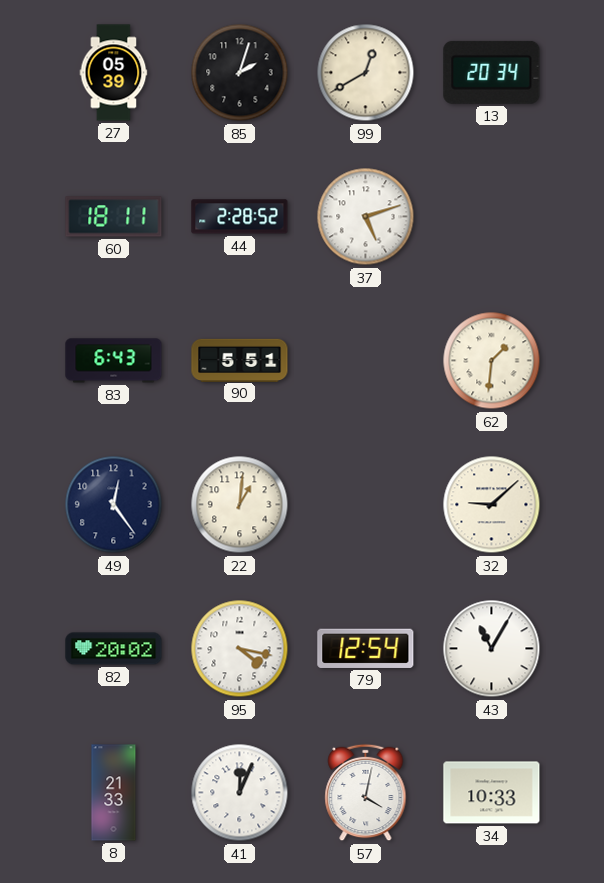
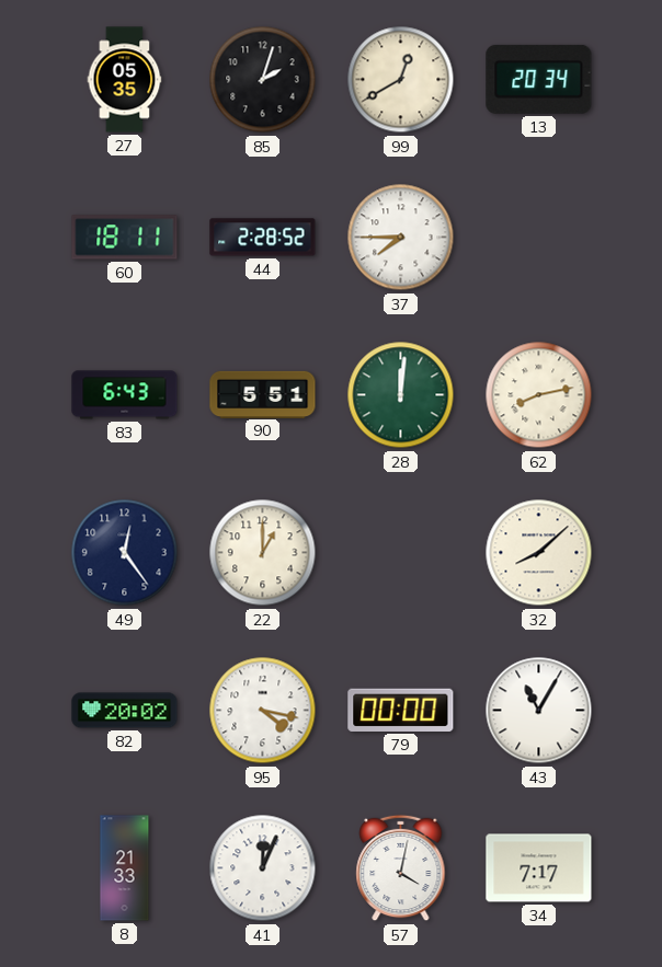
27: 05:39 -> 05:35
37: 5:12 -> 7:45
28: none -> 12:01
62: 1:31 -> 8:13
22: 1:01 -> 1:00
32: 9:08 -> 8:08
79: 12:54 -> 00:00
34: 10:33 -> 7:17
